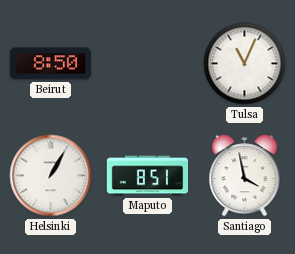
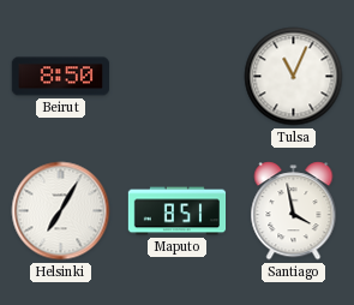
Helsinki: 1:05 -> 7:05
